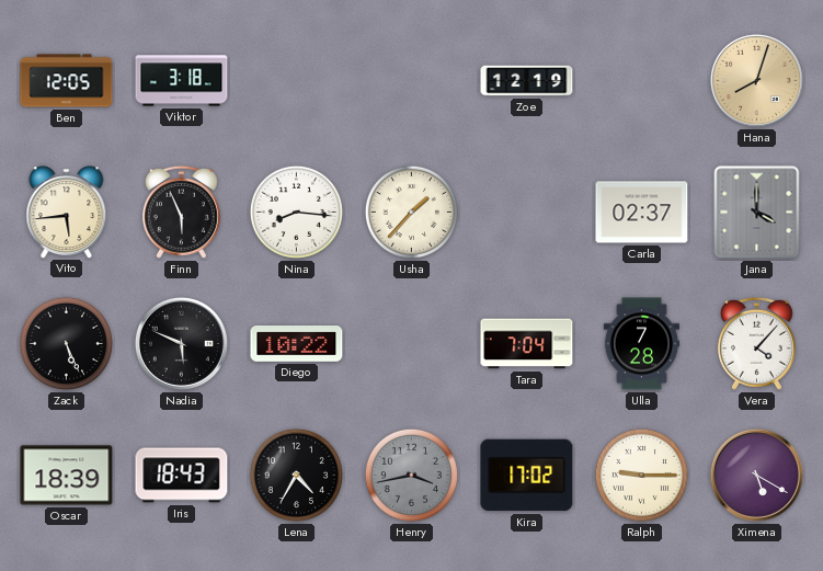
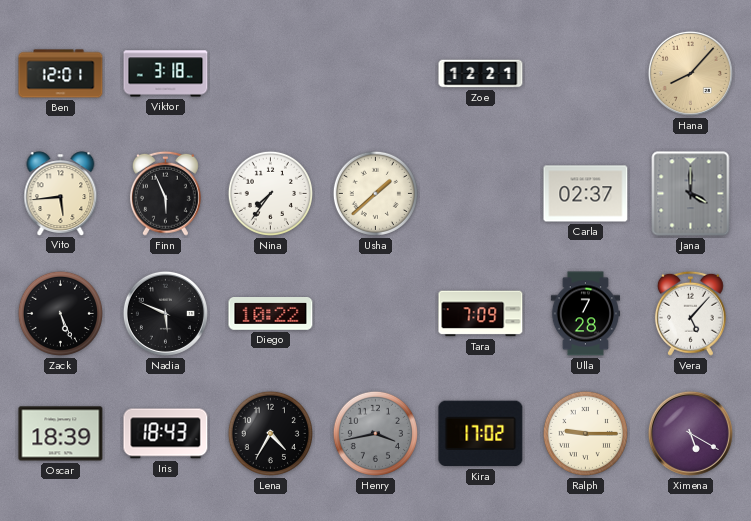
Ben: 12:05 -> 12:01
Zoe: 12:19 -> 12:21
Hana: 8:03 -> 8:07
Nina: 8:16 -> 7:36
Usha: 1:37 -> 1:38
Tara: 7:04 -> 7:09
Vera: 4:07 -> 5:07
